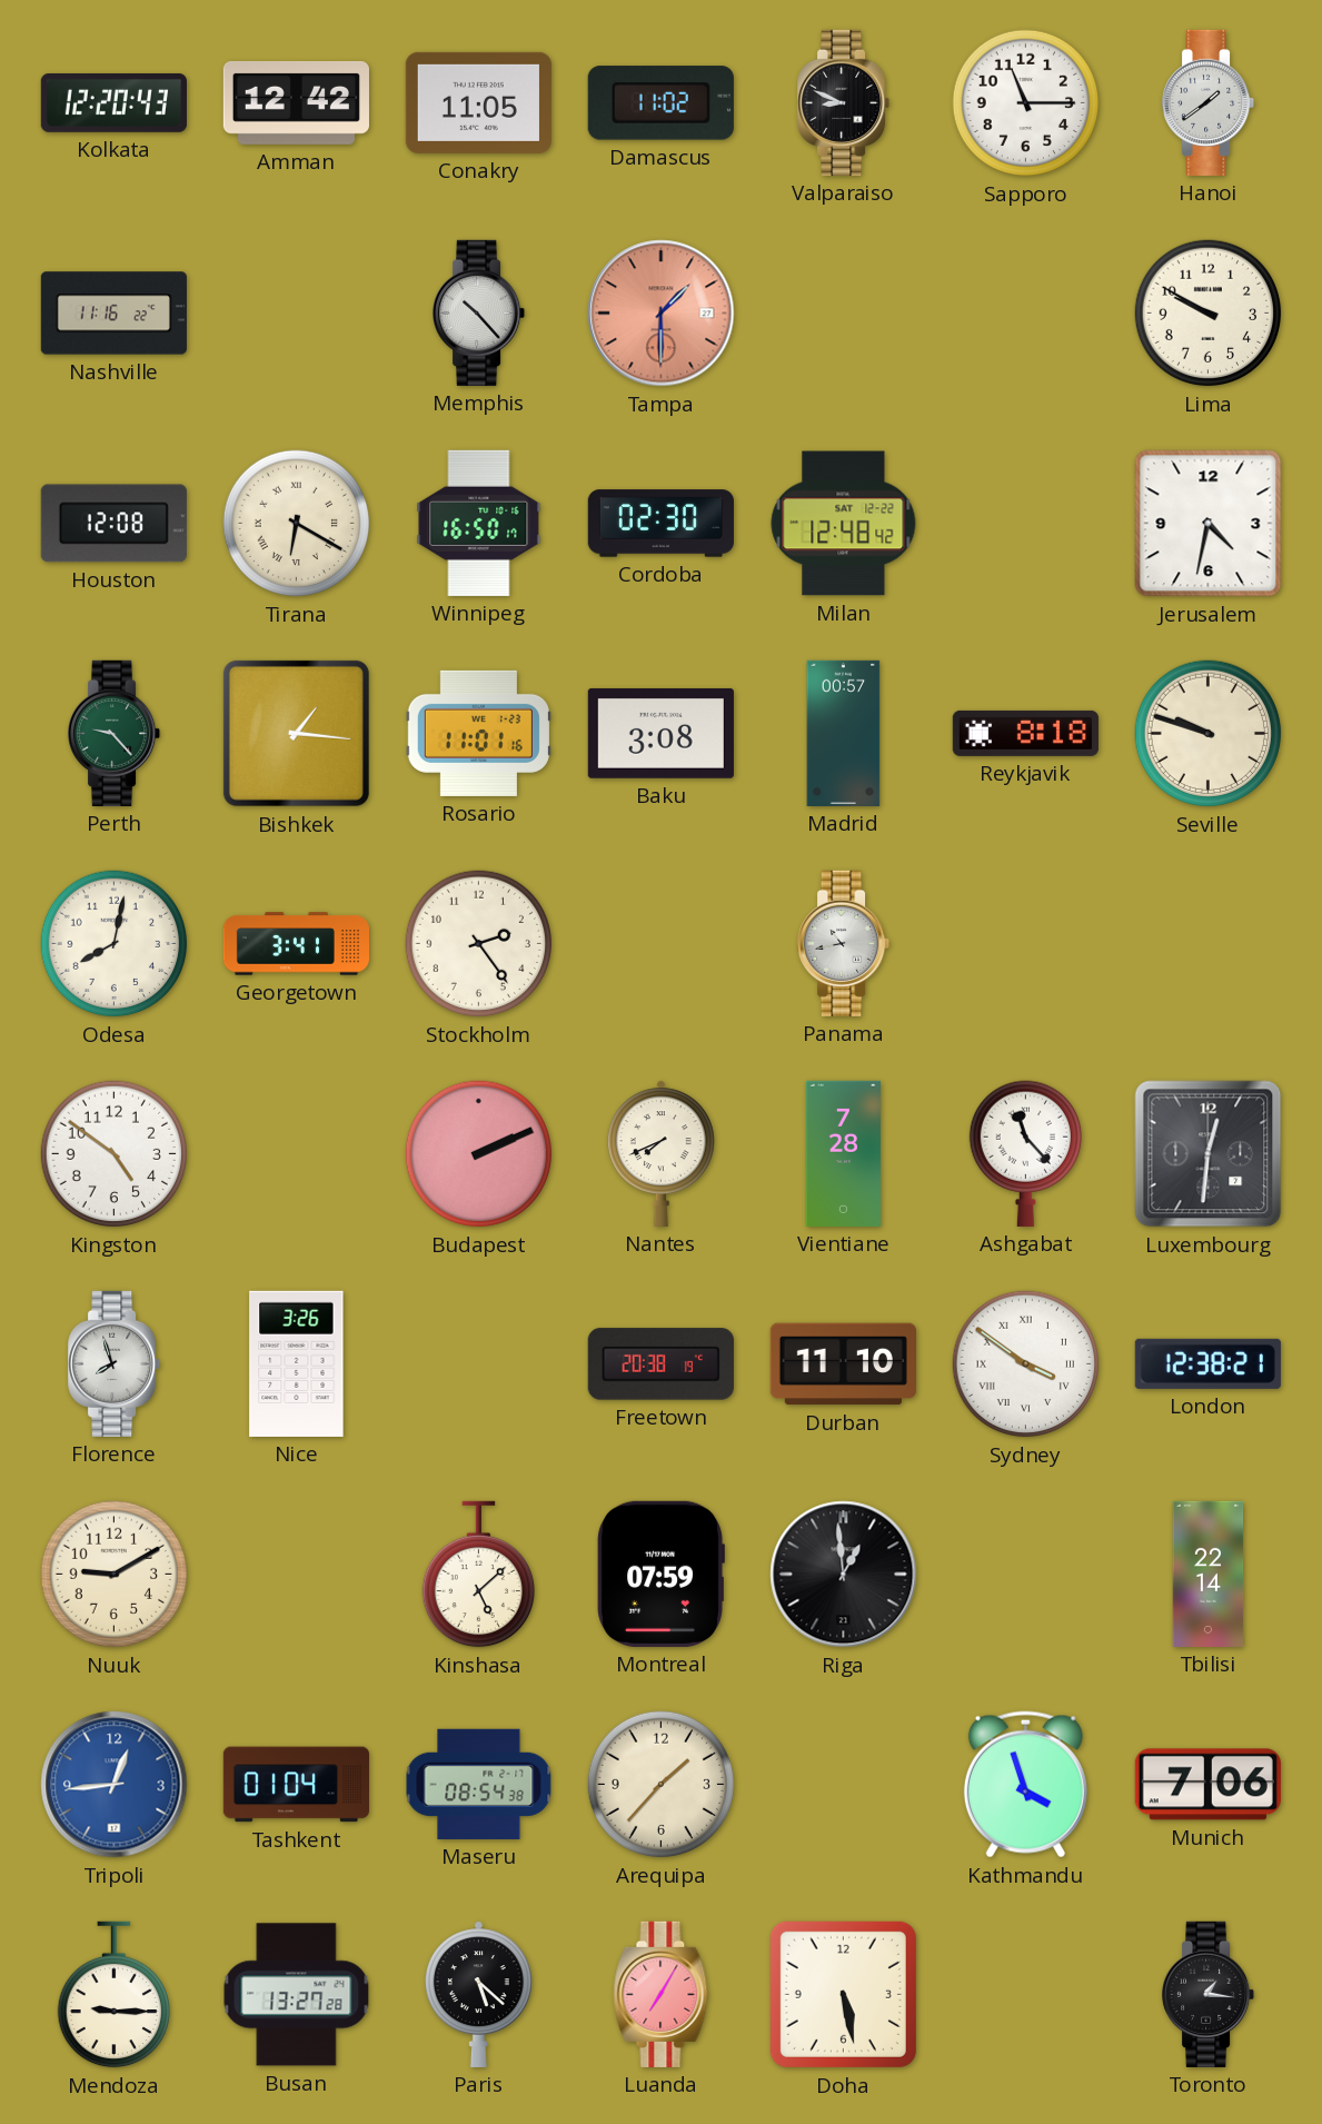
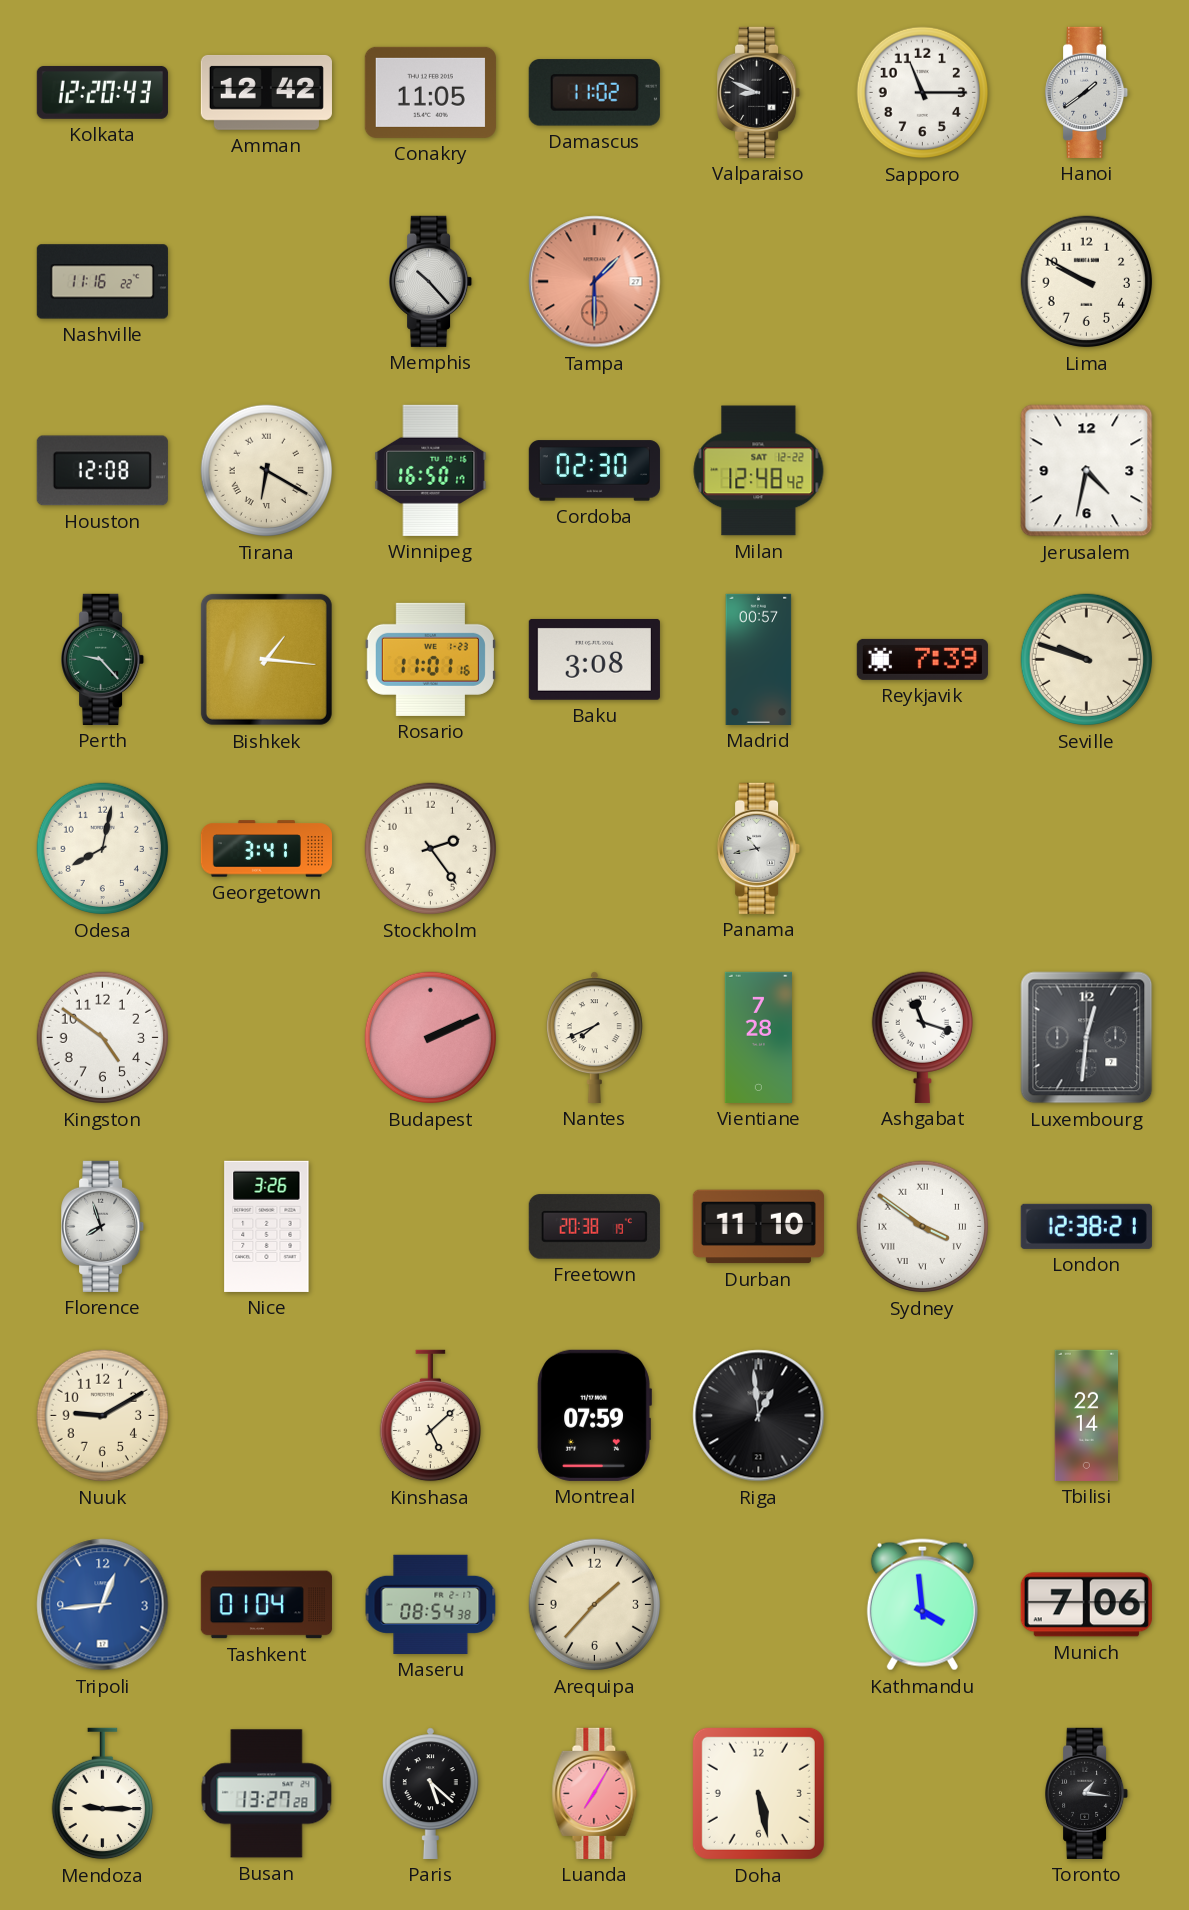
Reykjavik: 8:18 -> 7:39
Ashgabat: 11:23 -> 11:18
Kathmandu: 3:57 -> 3:59
